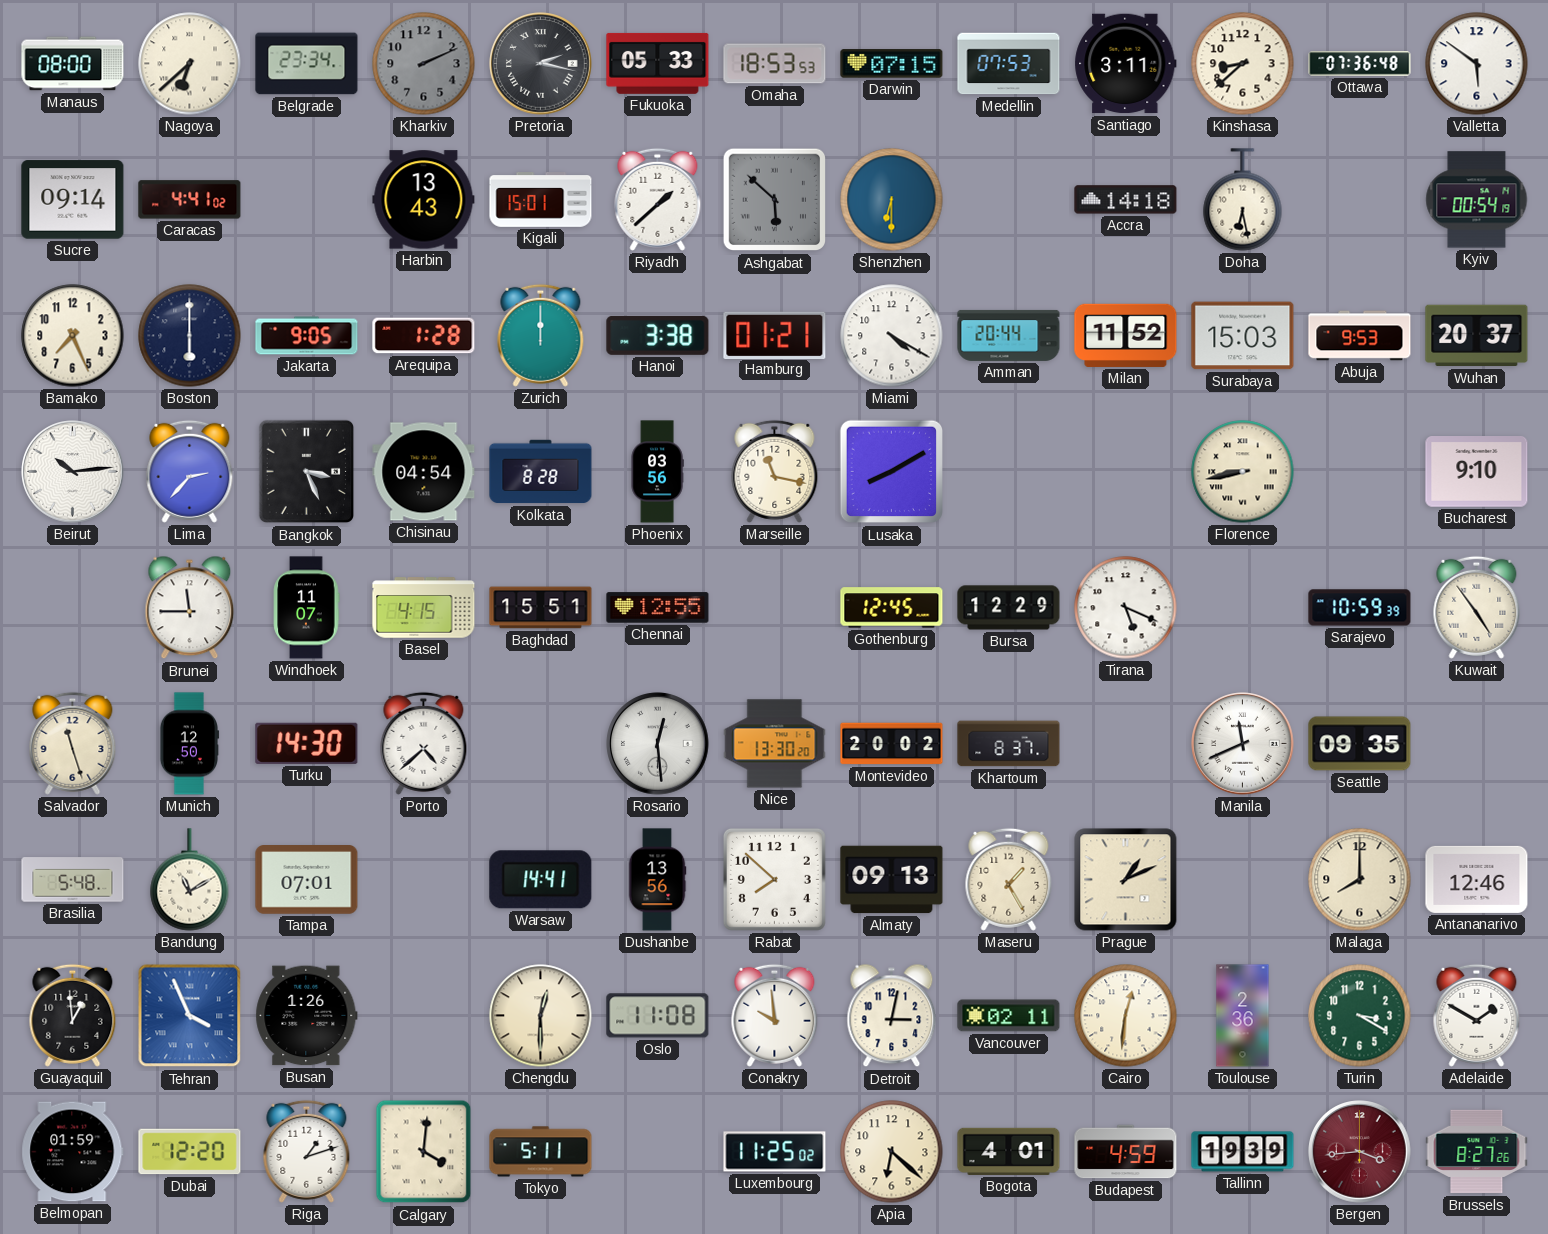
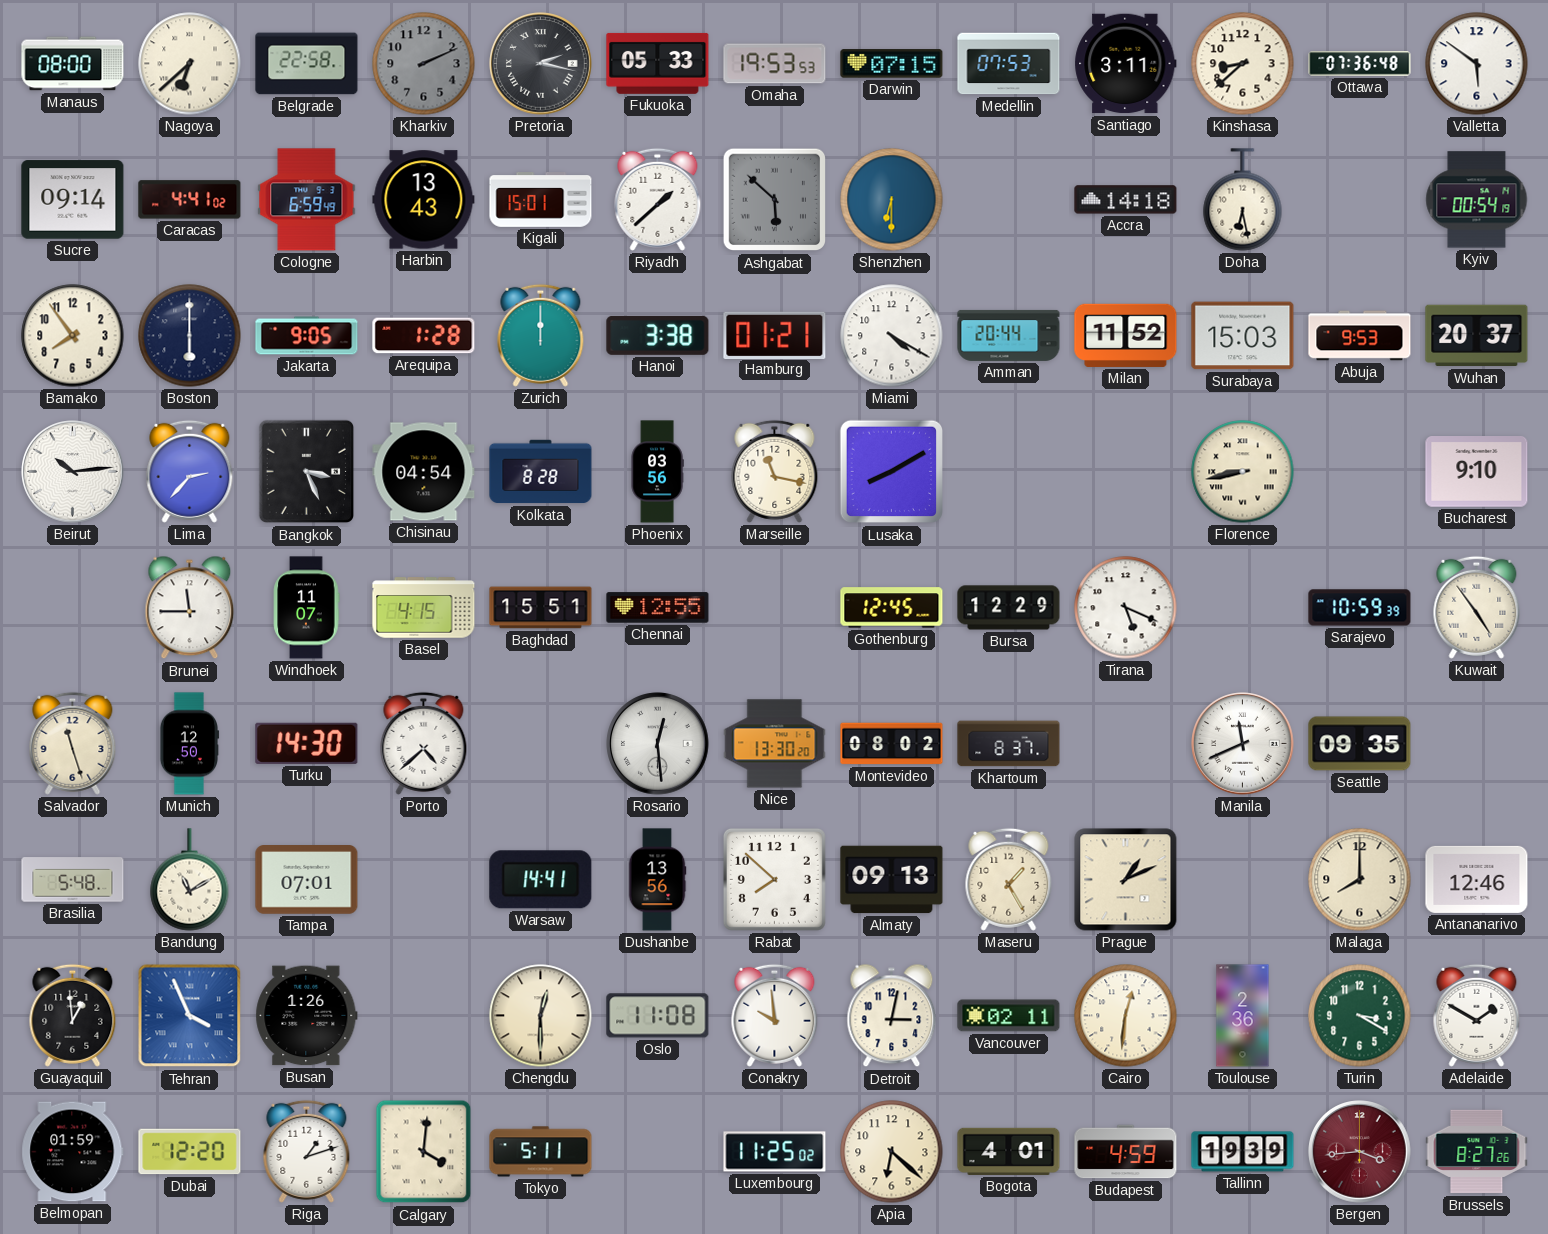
Belgrade: 23:34 -> 22:58
Omaha: 18:53 -> 19:53
Cologne: none -> 6:59
Bamako: 7:26 -> 7:54
Montevideo: 20:02 -> 08:02
